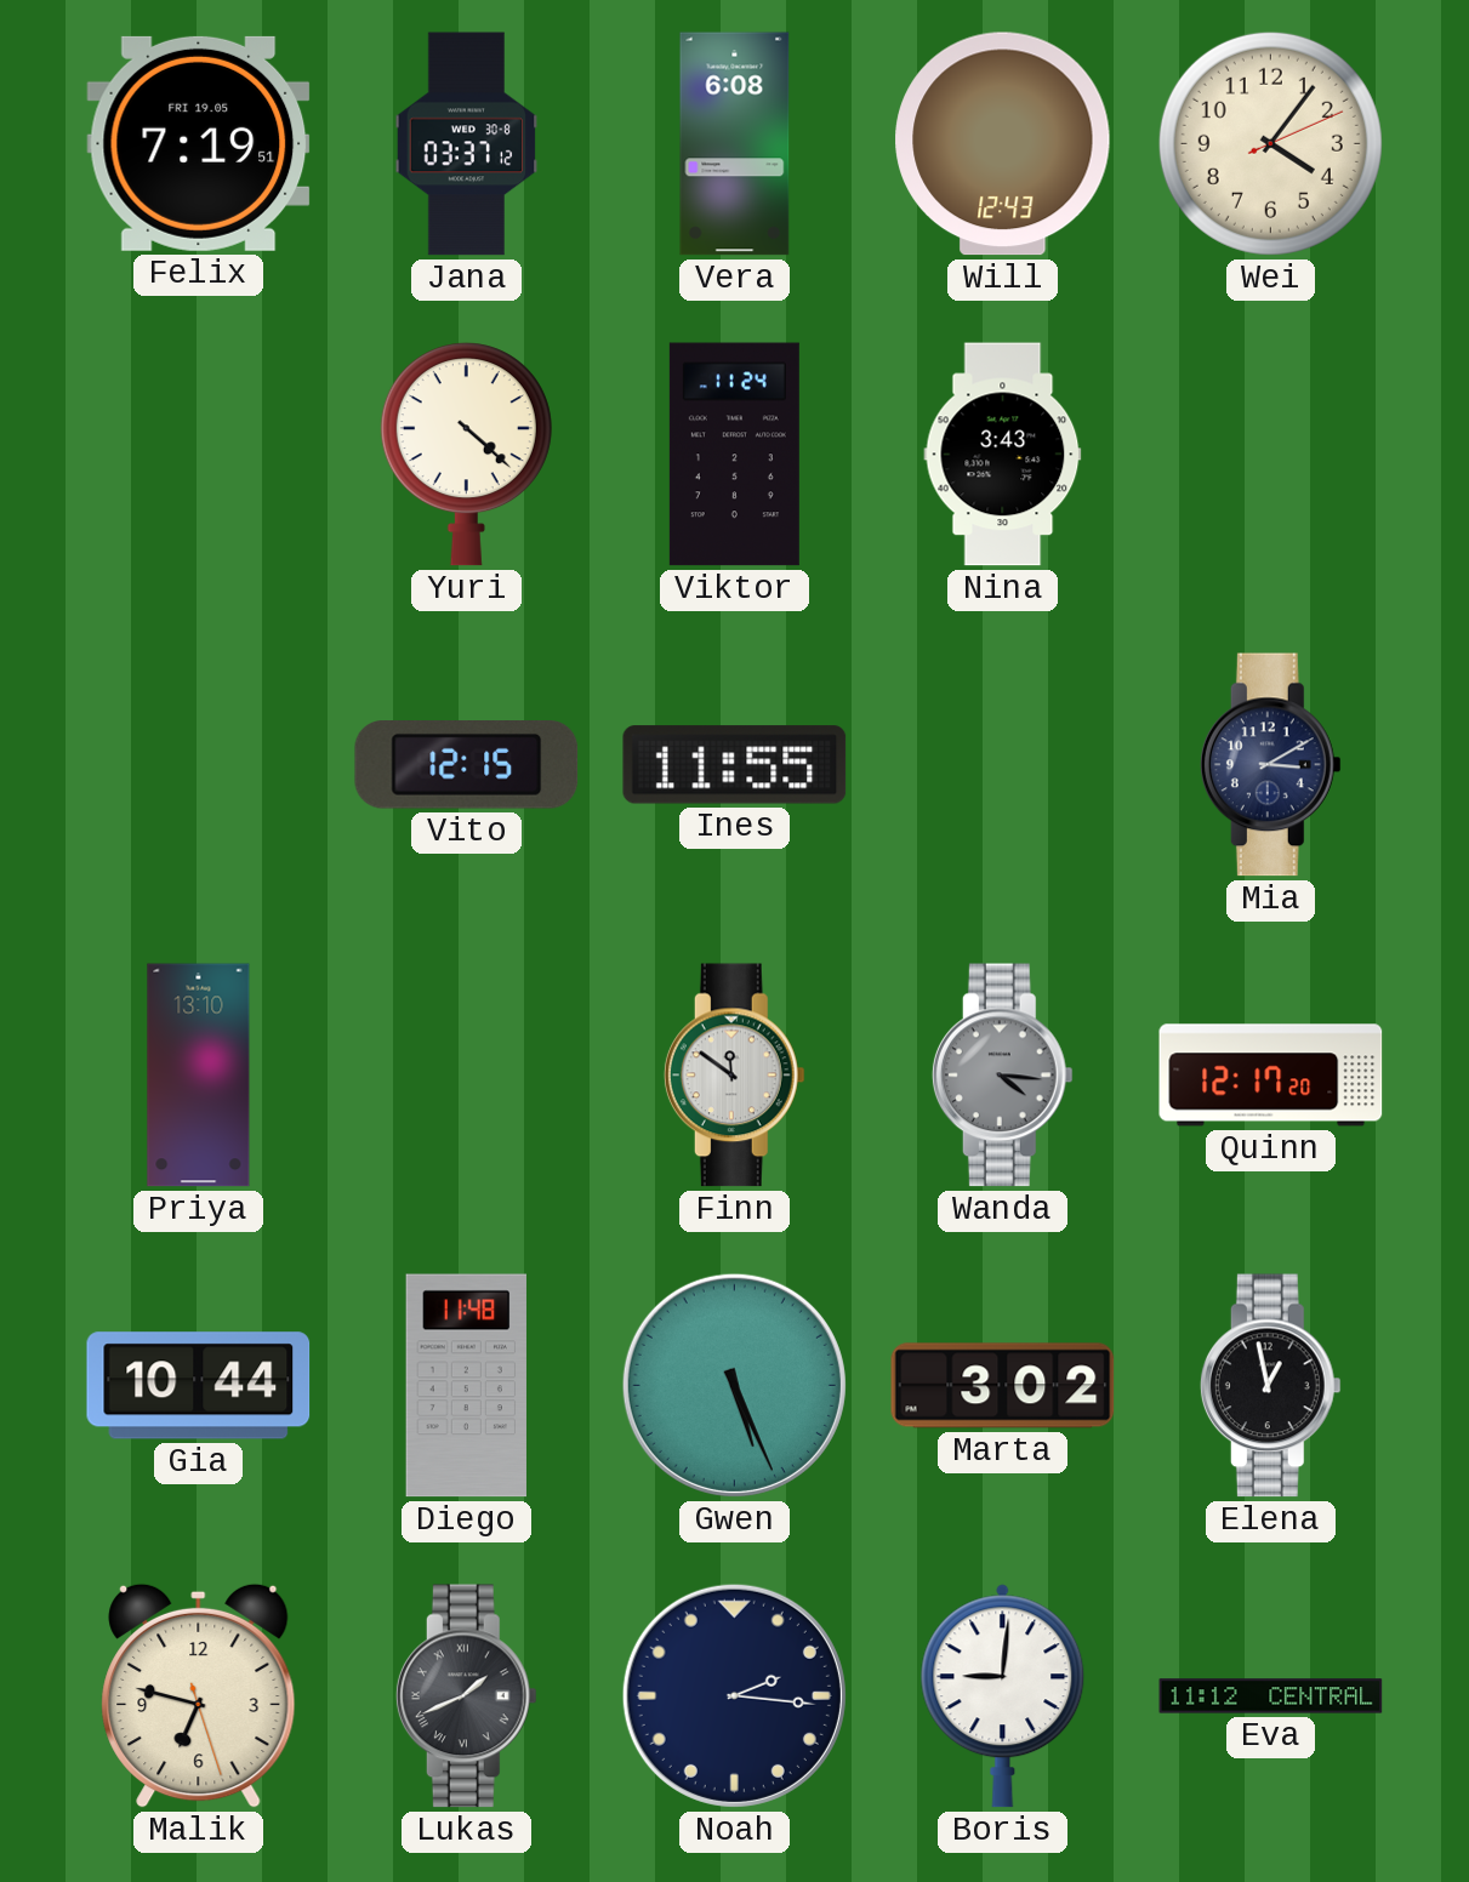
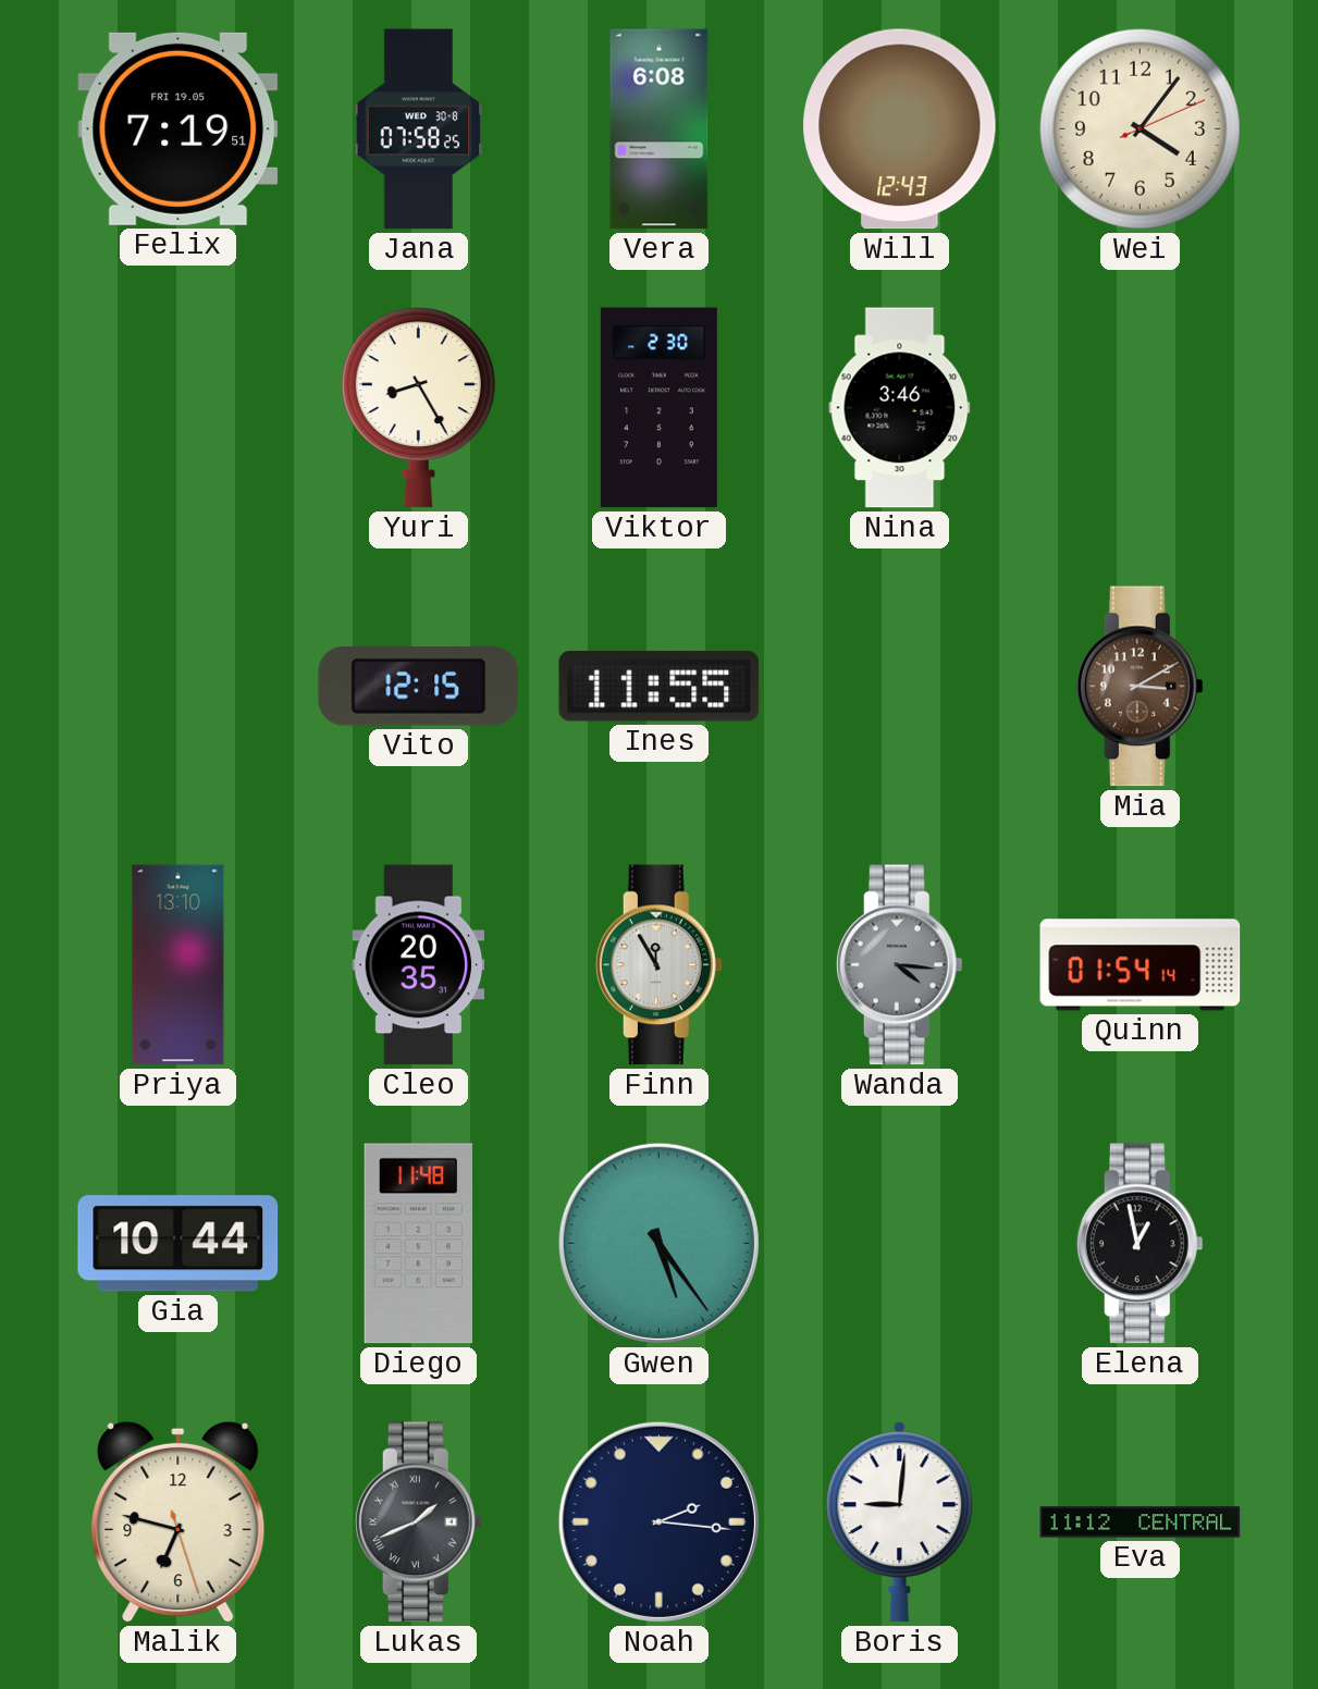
Jana: 03:37 -> 07:58
Yuri: 4:22 -> 8:25
Viktor: 11:24 -> 2:30
Nina: 3:43 -> 3:46
Mia dial: navy -> brown
Cleo: none -> 20:35
Finn: 11:51 -> 11:55
Quinn: 12:17 -> 01:54
Gwen: 5:26 -> 5:24
Marta: 3:02 -> none
